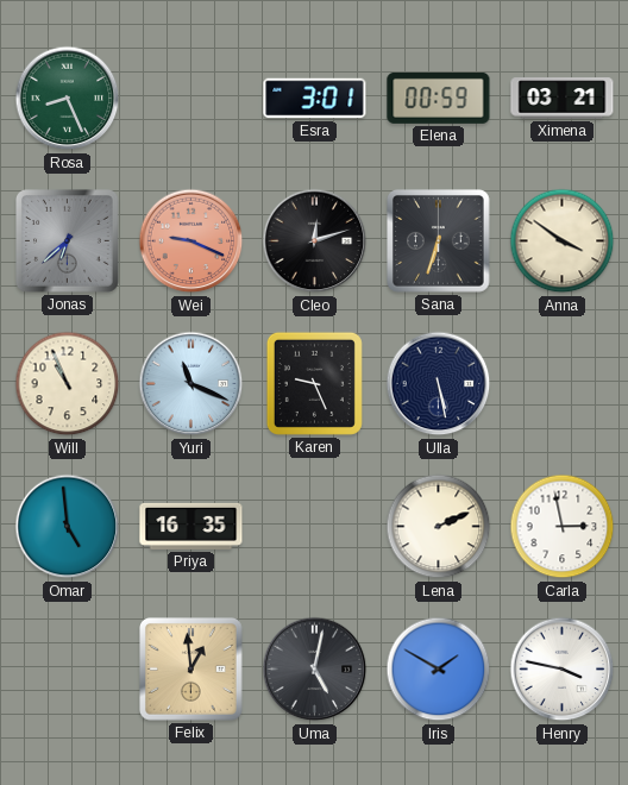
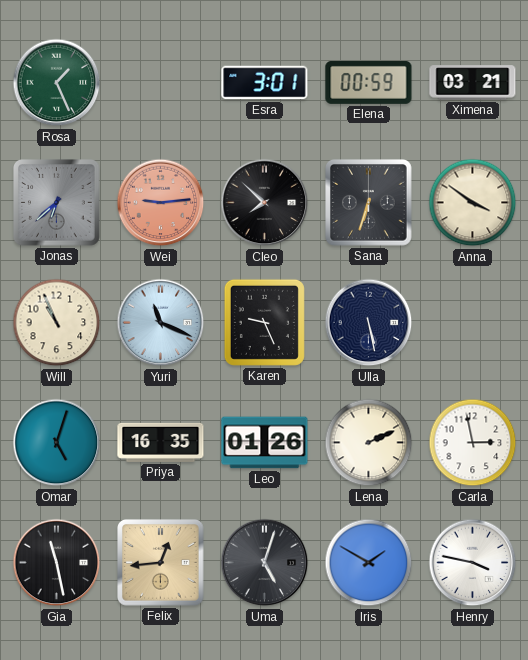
Rosa: 8:26 -> 1:26
Wei: 9:19 -> 9:14
Cleo: 12:12 -> 7:52
Omar: 4:59 -> 5:03
Leo: none -> 01:26
Gia: none -> 11:28
Felix: 12:59 -> 12:44
Uma: 5:02 -> 5:03
